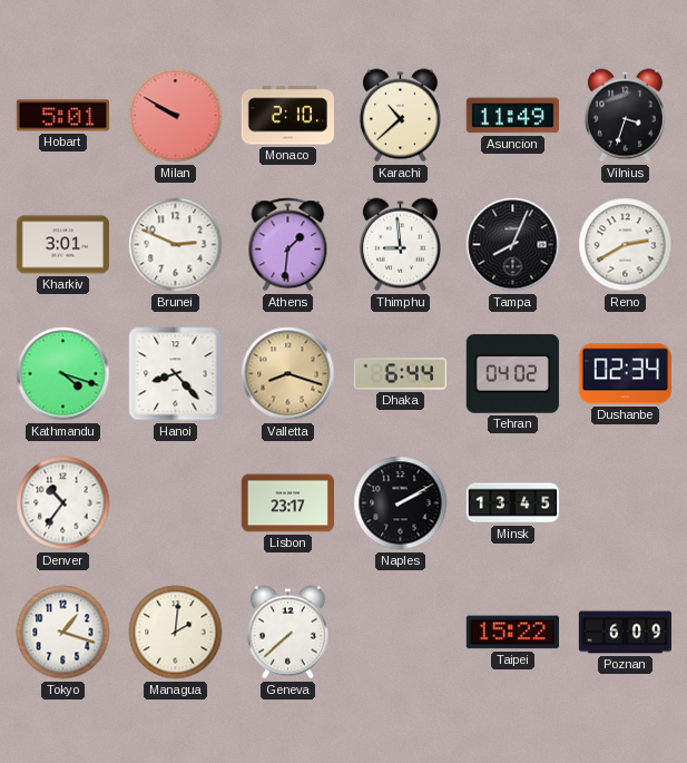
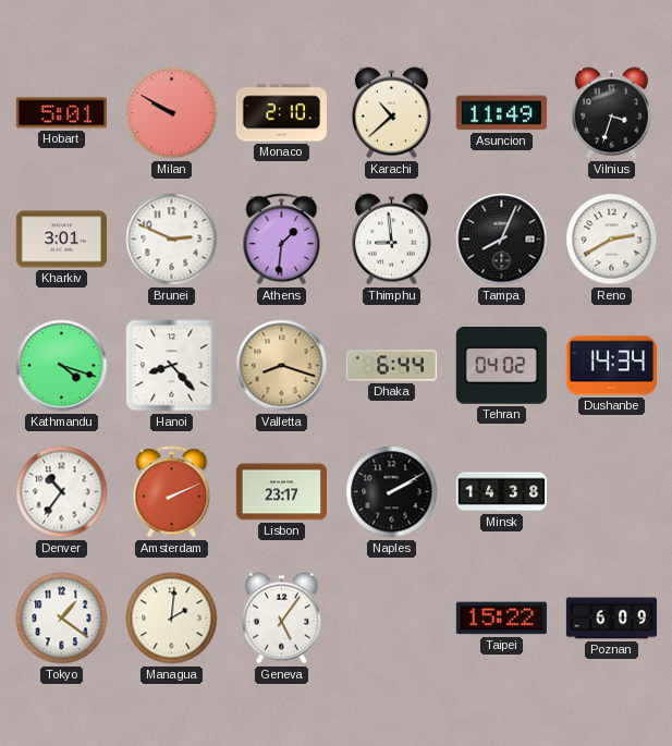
Dushanbe: 02:34 -> 14:34
Amsterdam: none -> 2:11
Minsk: 13:45 -> 14:38
Tokyo: 1:18 -> 1:21
Geneva: 7:38 -> 5:06
